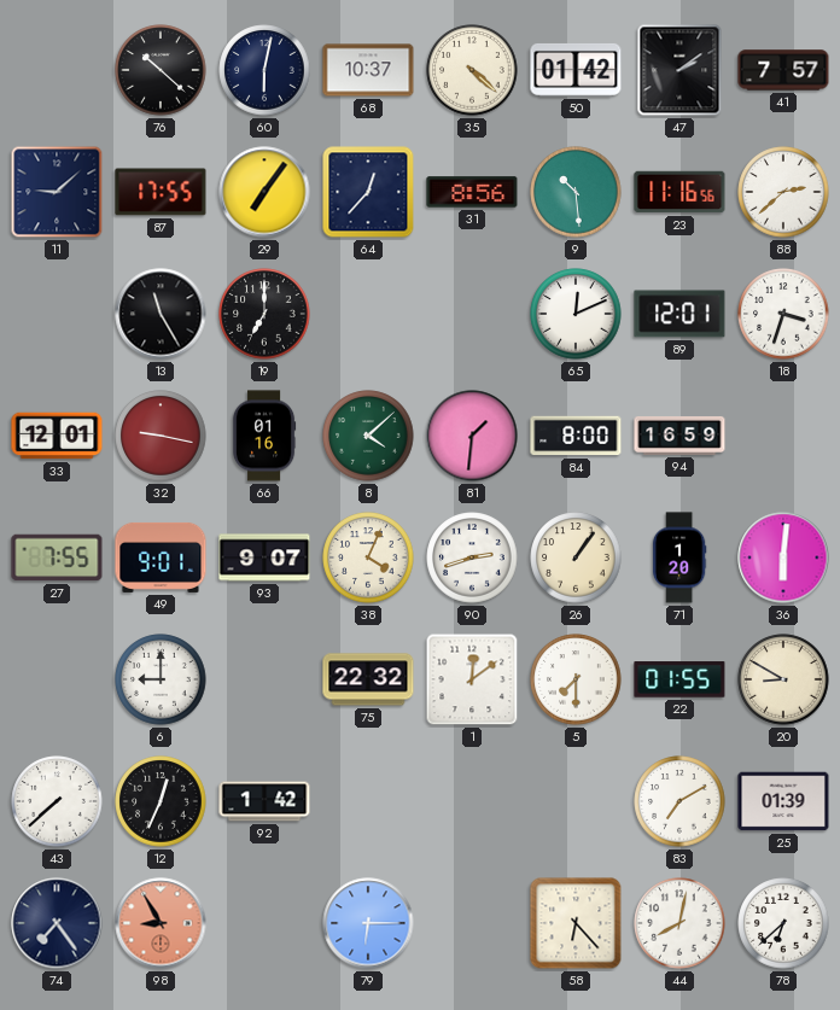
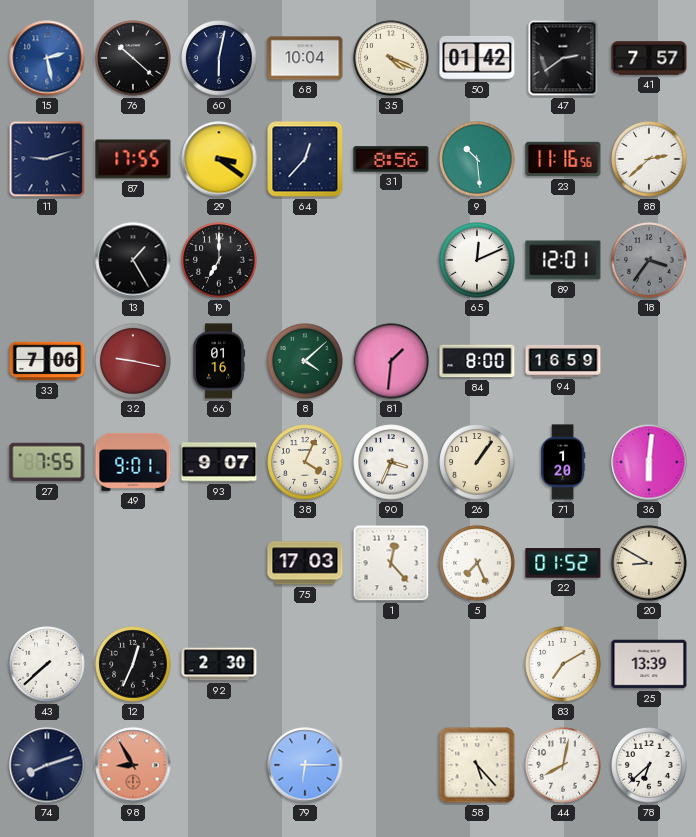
15: none -> 2:28
68: 10:37 -> 10:04
35: 4:22 -> 4:19
47: 2:09 -> 2:39
11: 9:08 -> 9:12
29: 7:06 -> 3:21
13: 11:25 -> 1:25
18: 3:33 -> 3:36
18 dial: white -> grey
33: 12:01 -> 7:06
90: 2:42 -> 3:34
6: 9:00 -> none
75: 22:32 -> 17:03
1: 12:09 -> 12:23
5: 7:30 -> 7:26
22: 01:55 -> 01:52
92: 1:42 -> 2:30
25: 01:39 -> 13:39
74: 7:24 -> 8:12
58: 6:23 -> 5:23
